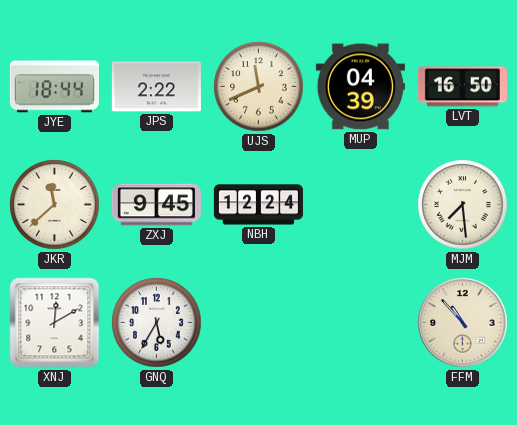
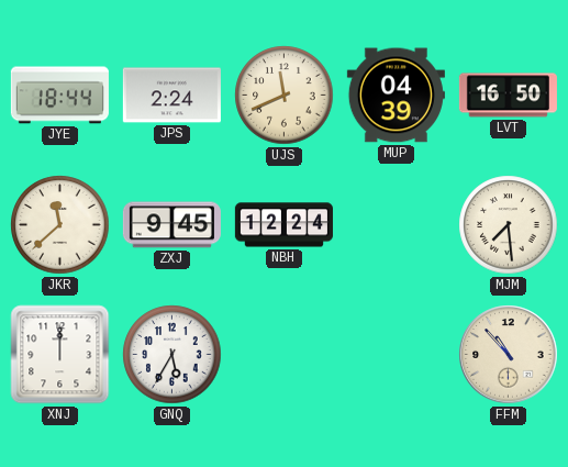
JPS: 2:22 -> 2:24
XNJ: 12:10 -> 12:00
